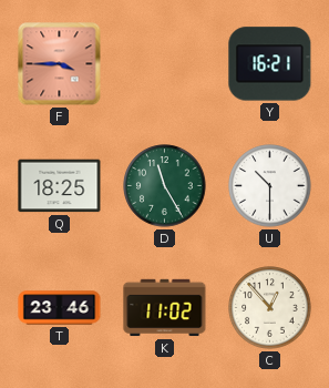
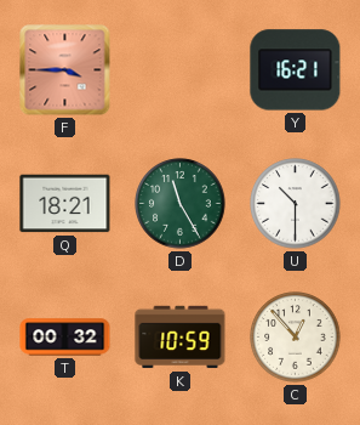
Q: 18:25 -> 18:21
T: 23:46 -> 00:32
K: 11:02 -> 10:59
